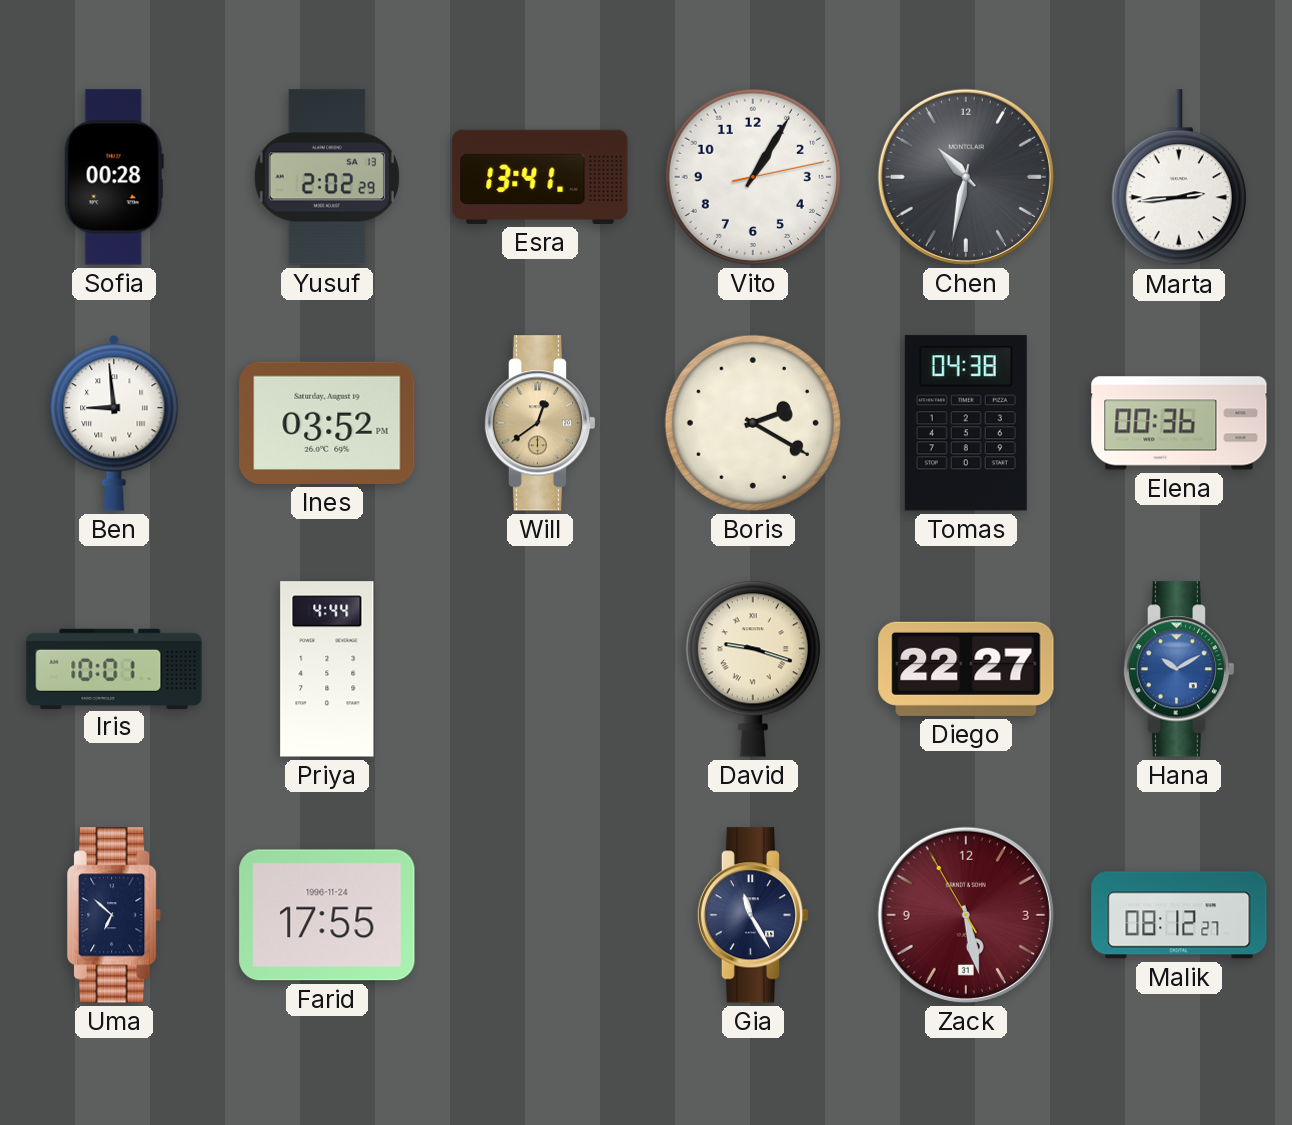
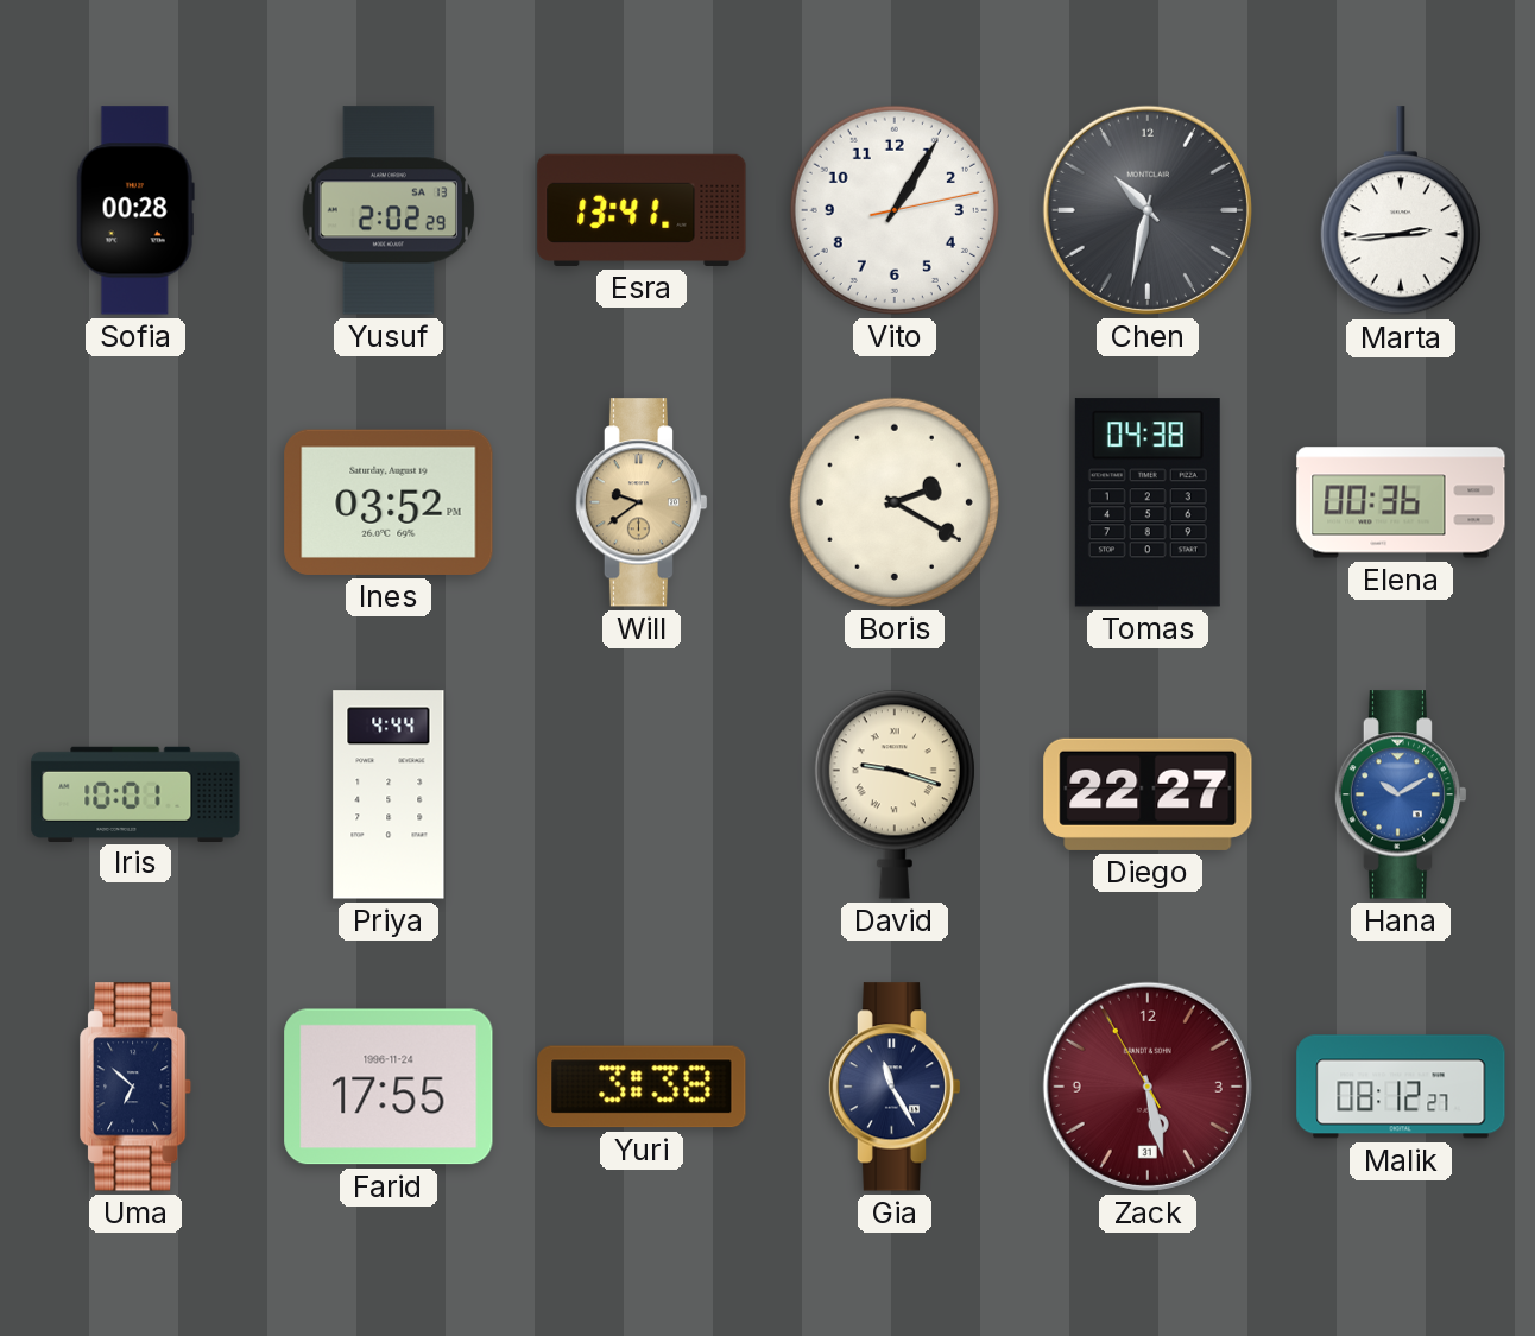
Ben: 8:59 -> none
Will: 12:39 -> 9:39
Yuri: none -> 3:38
